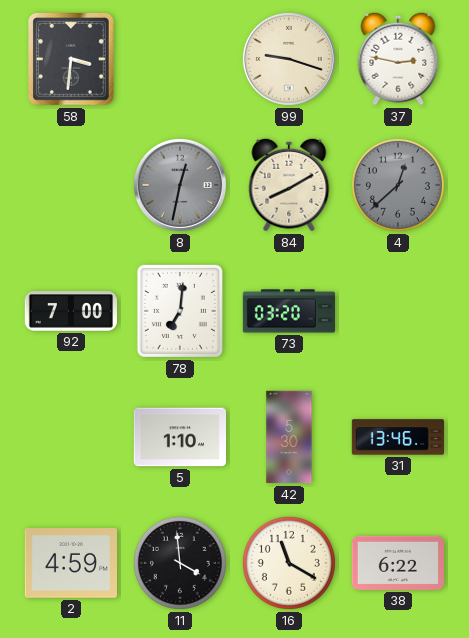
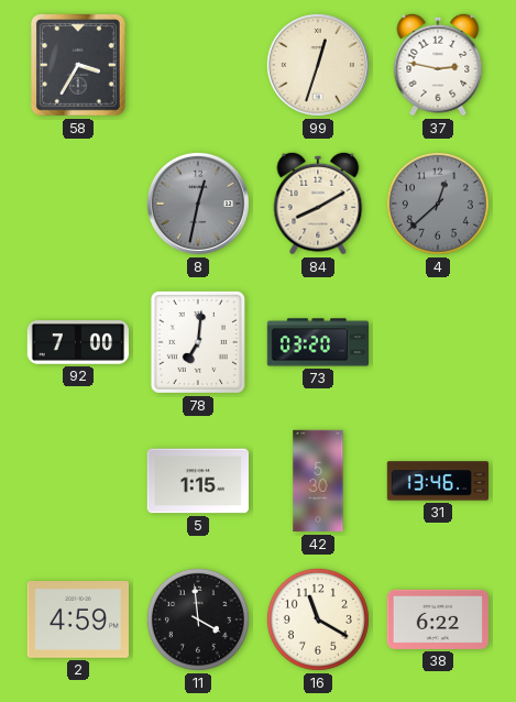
58: 3:31 -> 3:35
99: 9:18 -> 12:33
5: 1:10 -> 1:15
